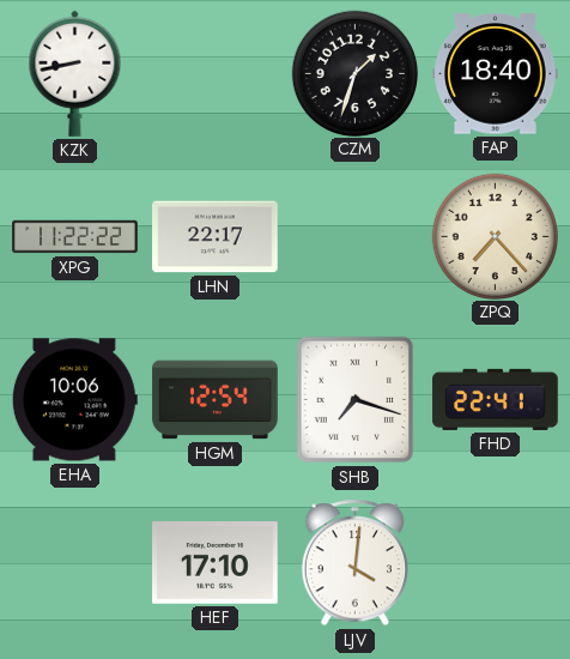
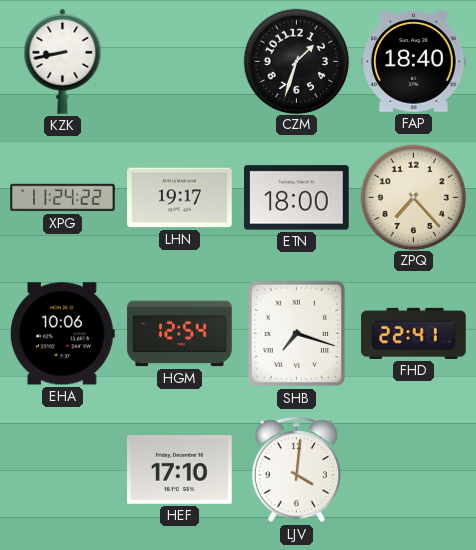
XPG: 11:22 -> 11:24
LHN: 22:17 -> 19:17
ETN: none -> 18:00
